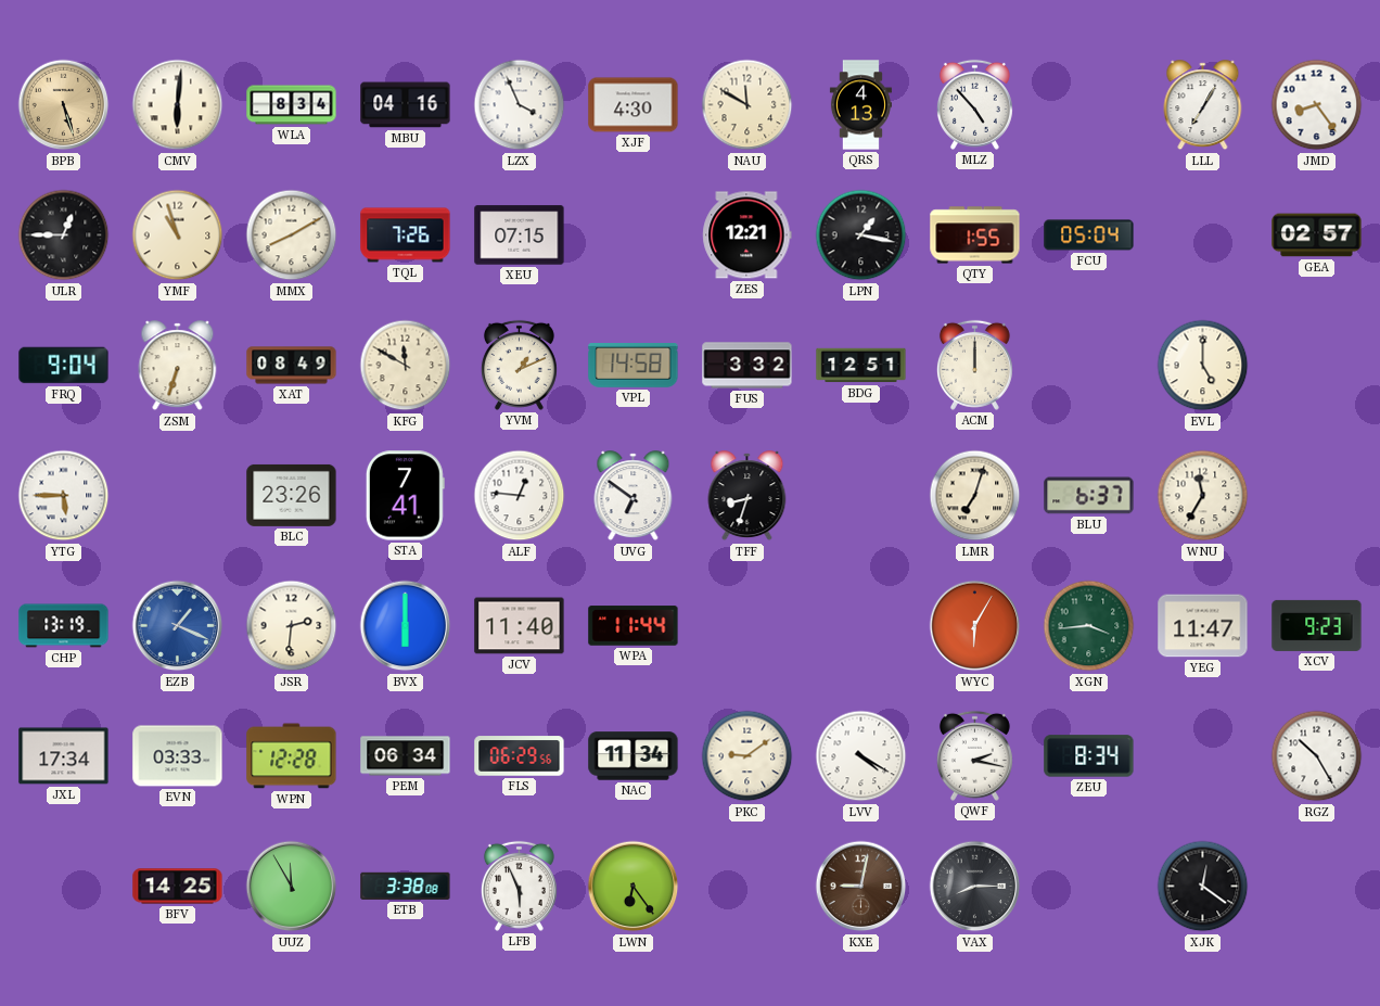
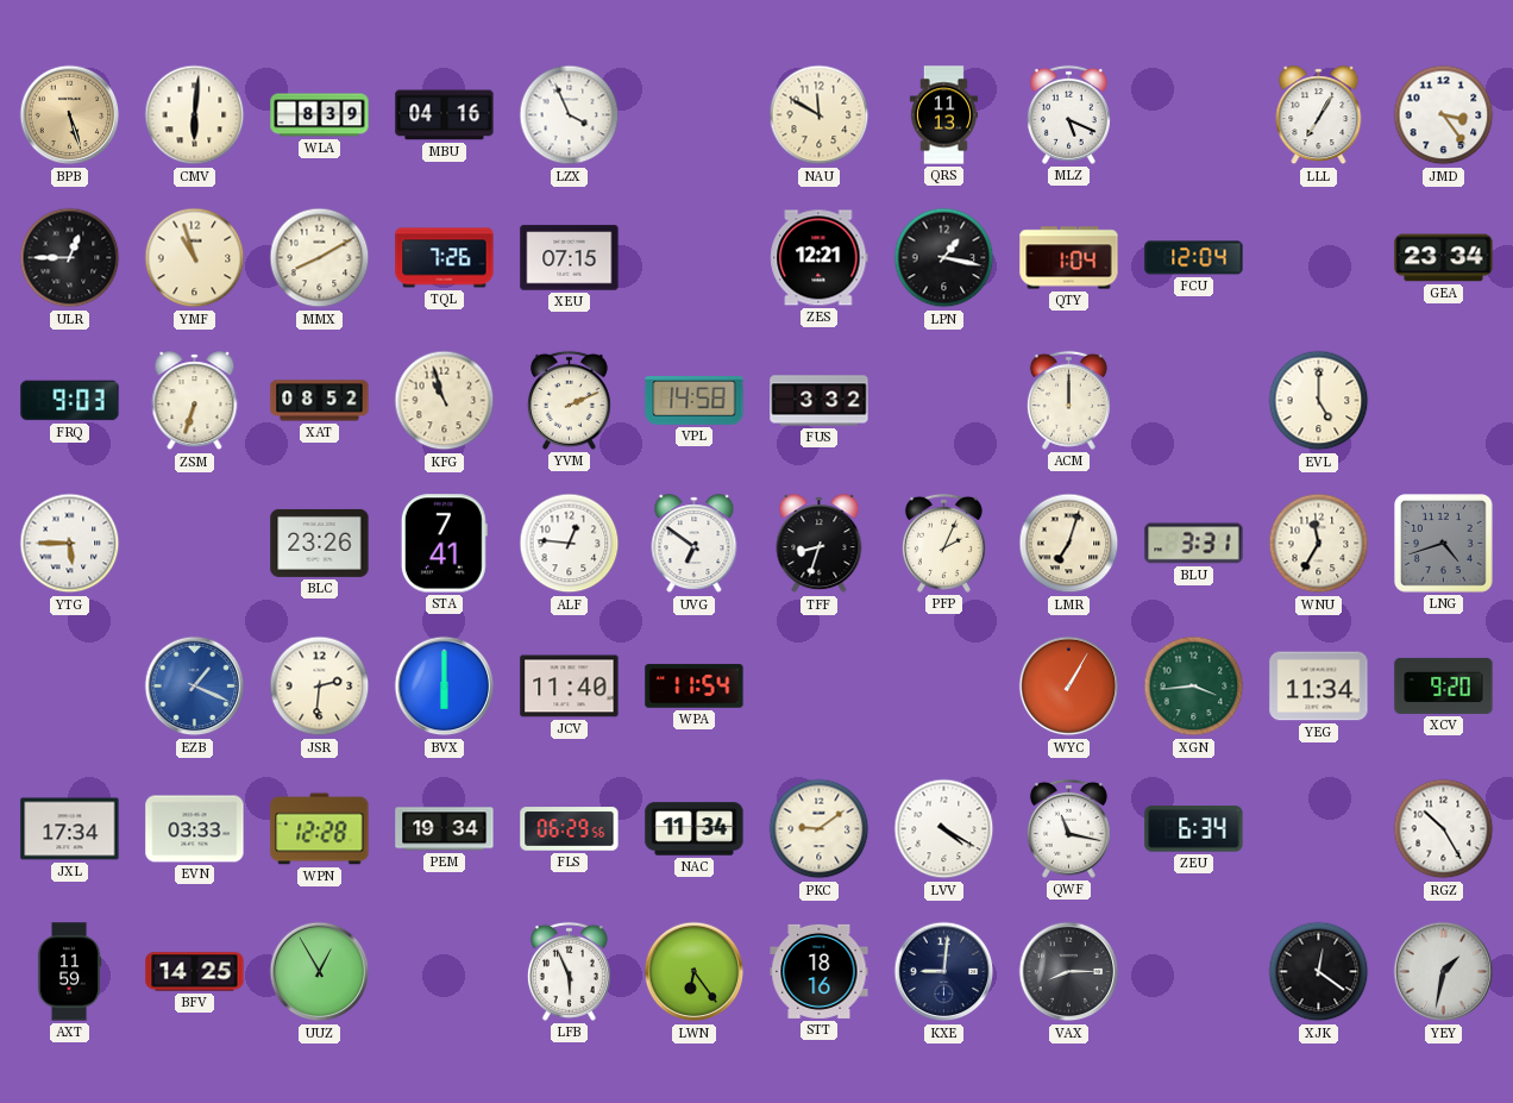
WLA: 8:34 -> 8:39
XJF: 4:30 -> none
QRS: 4:13 -> 11:13
MLZ: 4:53 -> 5:19
JMD: 8:24 -> 3:24
QTY: 1:55 -> 1:04
FCU: 05:04 -> 12:04
GEA: 02:57 -> 23:34
FRQ: 9:04 -> 9:03
XAT: 08:49 -> 08:52
KFG: 11:50 -> 10:57
YVM: 1:11 -> 2:11
BDG: 12:51 -> none
PFP: none -> 2:04
BLU: 6:37 -> 3:31
LNG: none -> 4:42
CHP: 13:19 -> none
WPA: 11:44 -> 11:54
WYC: 6:05 -> 1:05
YEG: 11:47 -> 11:34
XCV: 9:23 -> 9:20
PEM: 06:34 -> 19:34
QWF: 2:17 -> 11:17
ZEU: 8:34 -> 6:34
AXT: none -> 11:59
UUZ: 11:55 -> 12:55
ETB: 3:38 -> none
STT: none -> 18:16
KXE: 9:02 -> 9:01
KXE dial: brown -> navy
YEY: none -> 1:32
